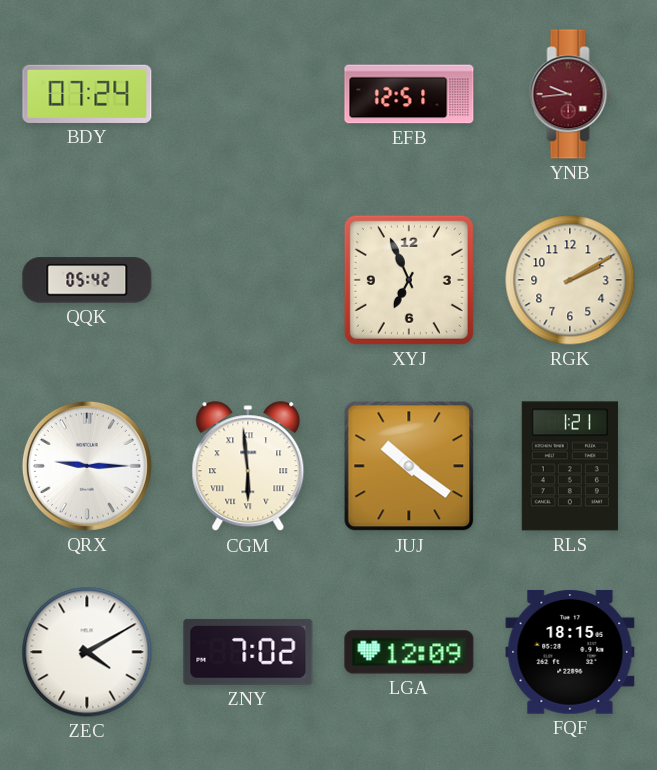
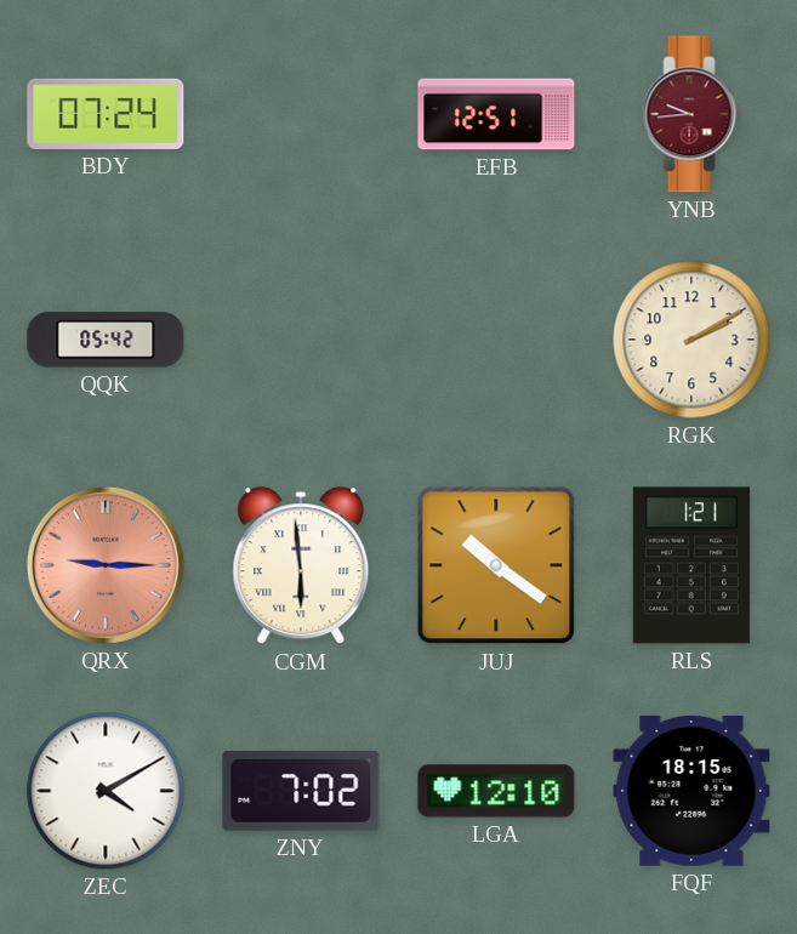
XYJ: 6:56 -> none
QRX dial: white -> salmon
LGA: 12:09 -> 12:10
